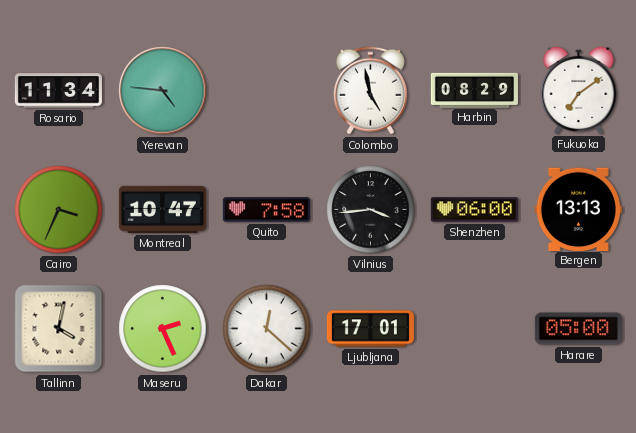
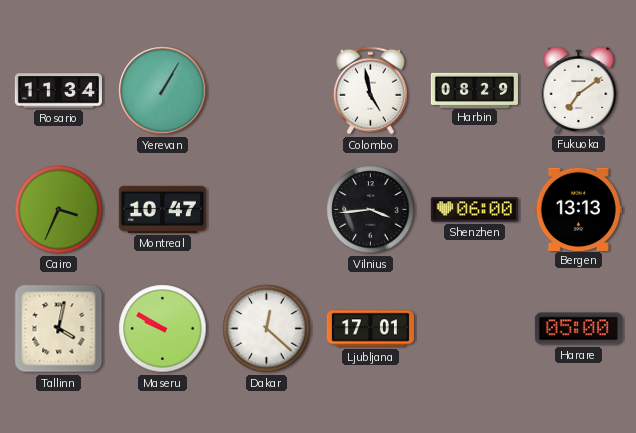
Yerevan: 4:46 -> 1:05
Quito: 7:58 -> none
Maseru: 2:26 -> 9:50
